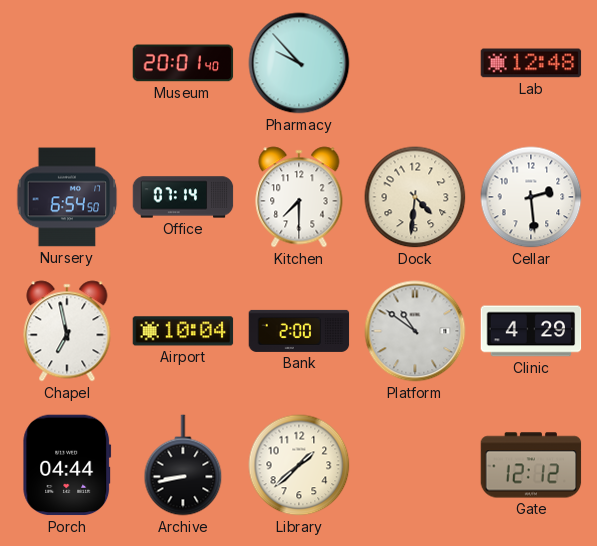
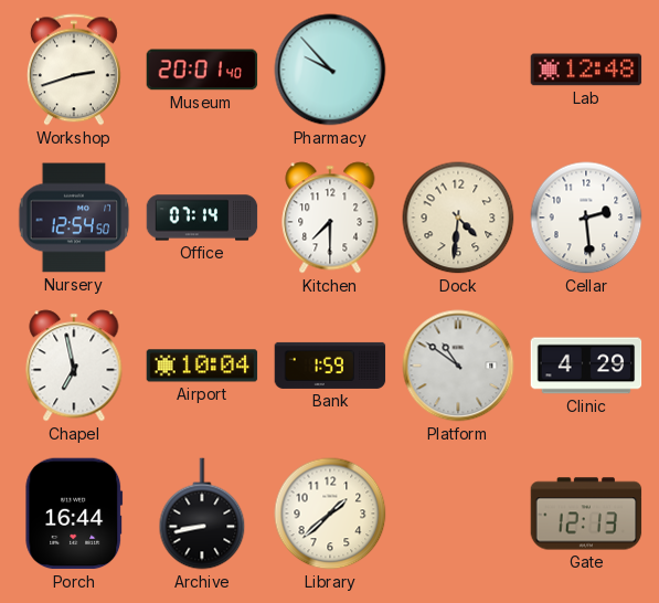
Workshop: none -> 2:42
Nursery: 6:54 -> 12:54
Bank: 2:00 -> 1:59
Porch: 04:44 -> 16:44
Gate: 12:12 -> 12:13
